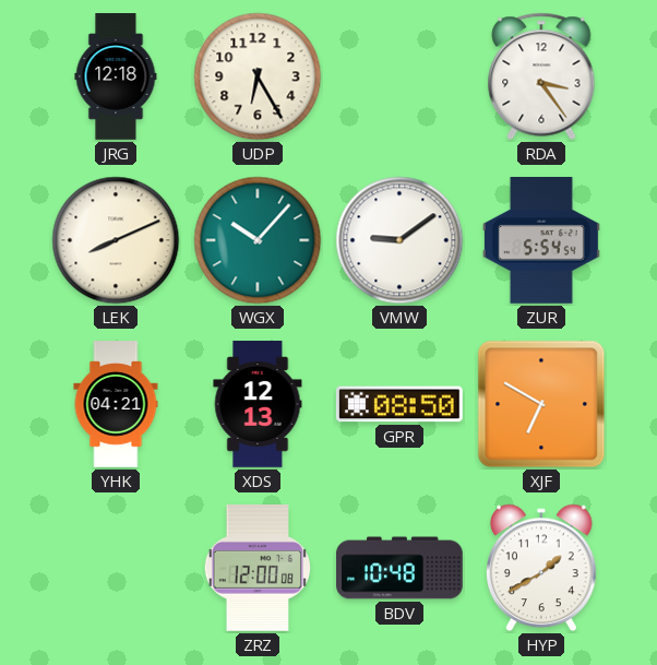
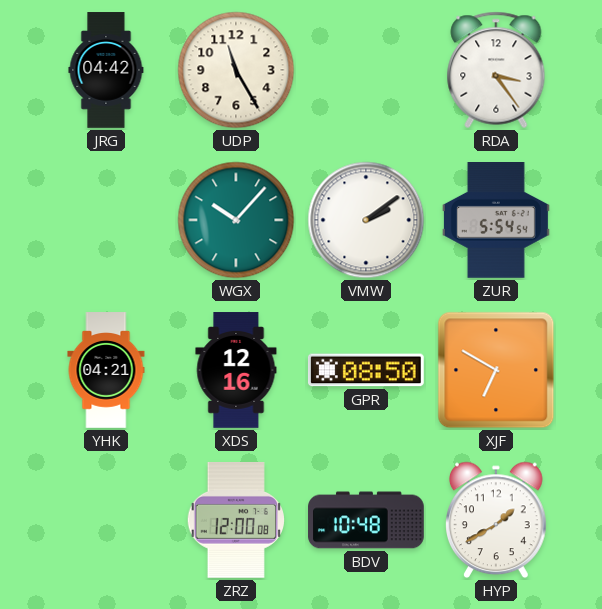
JRG: 12:18 -> 04:42
UDP: 6:25 -> 11:25
LEK: 8:11 -> none
VMW: 9:09 -> 2:09
XDS: 12:13 -> 12:16
